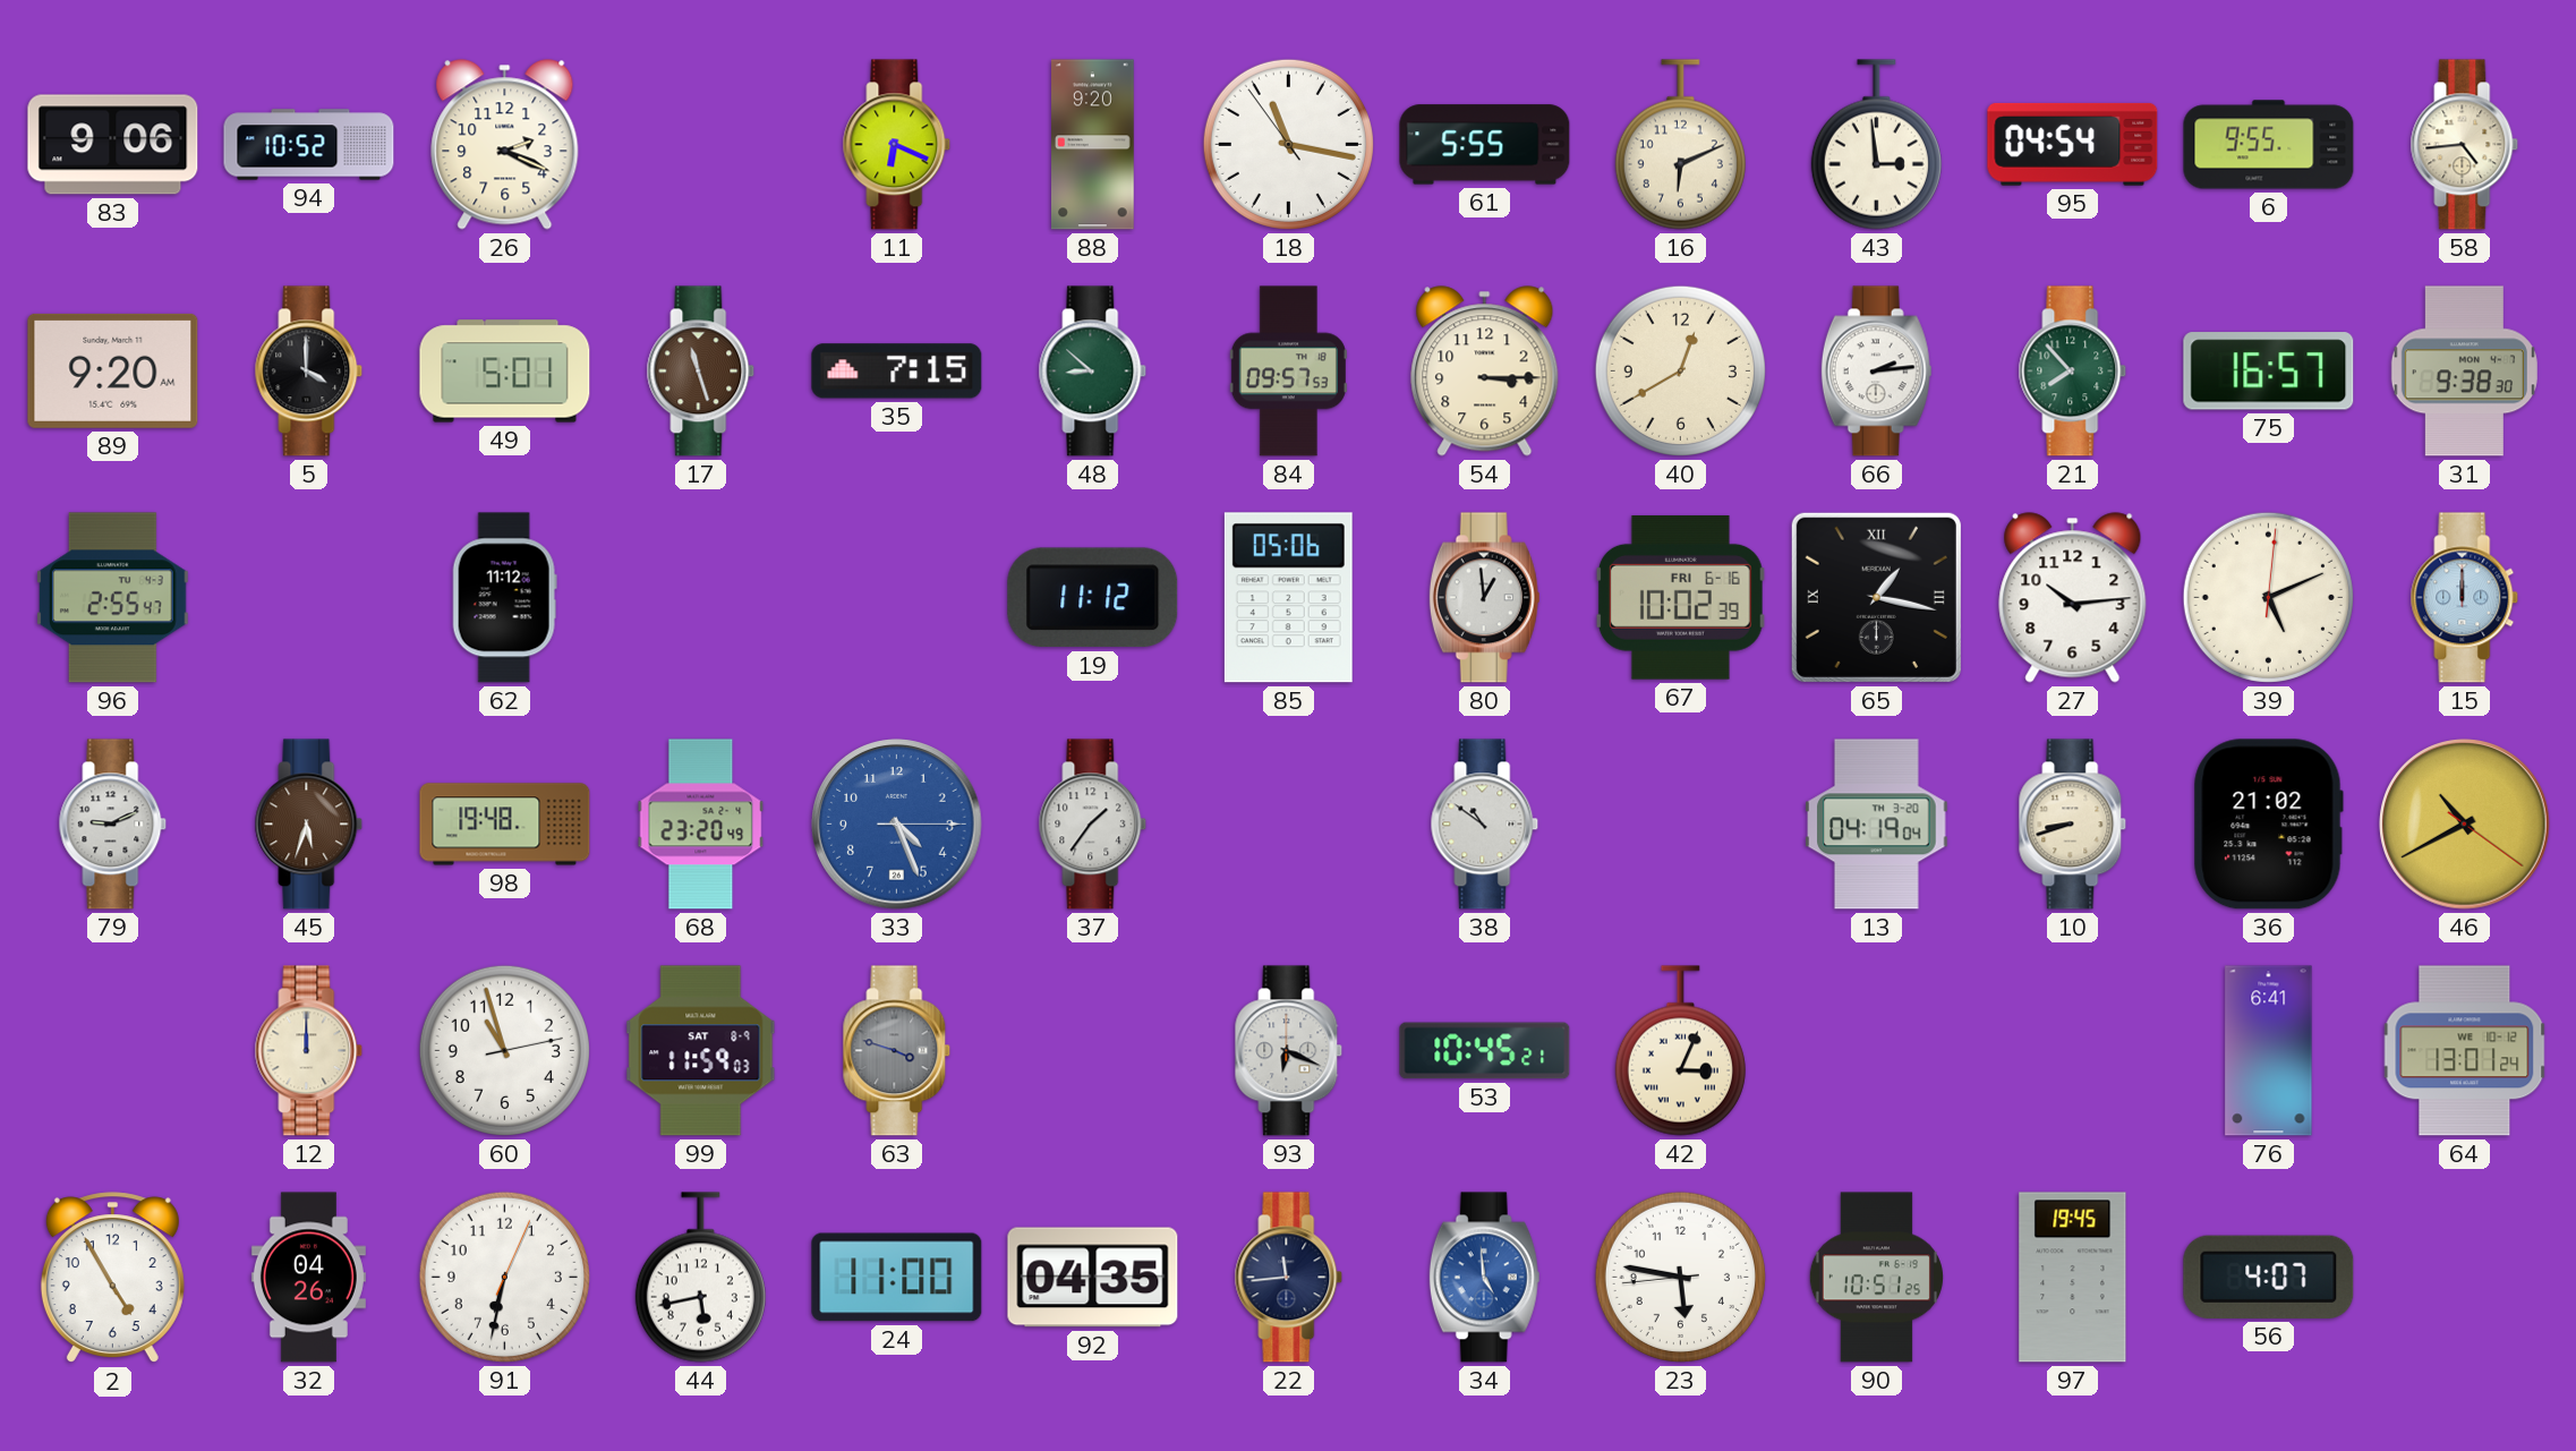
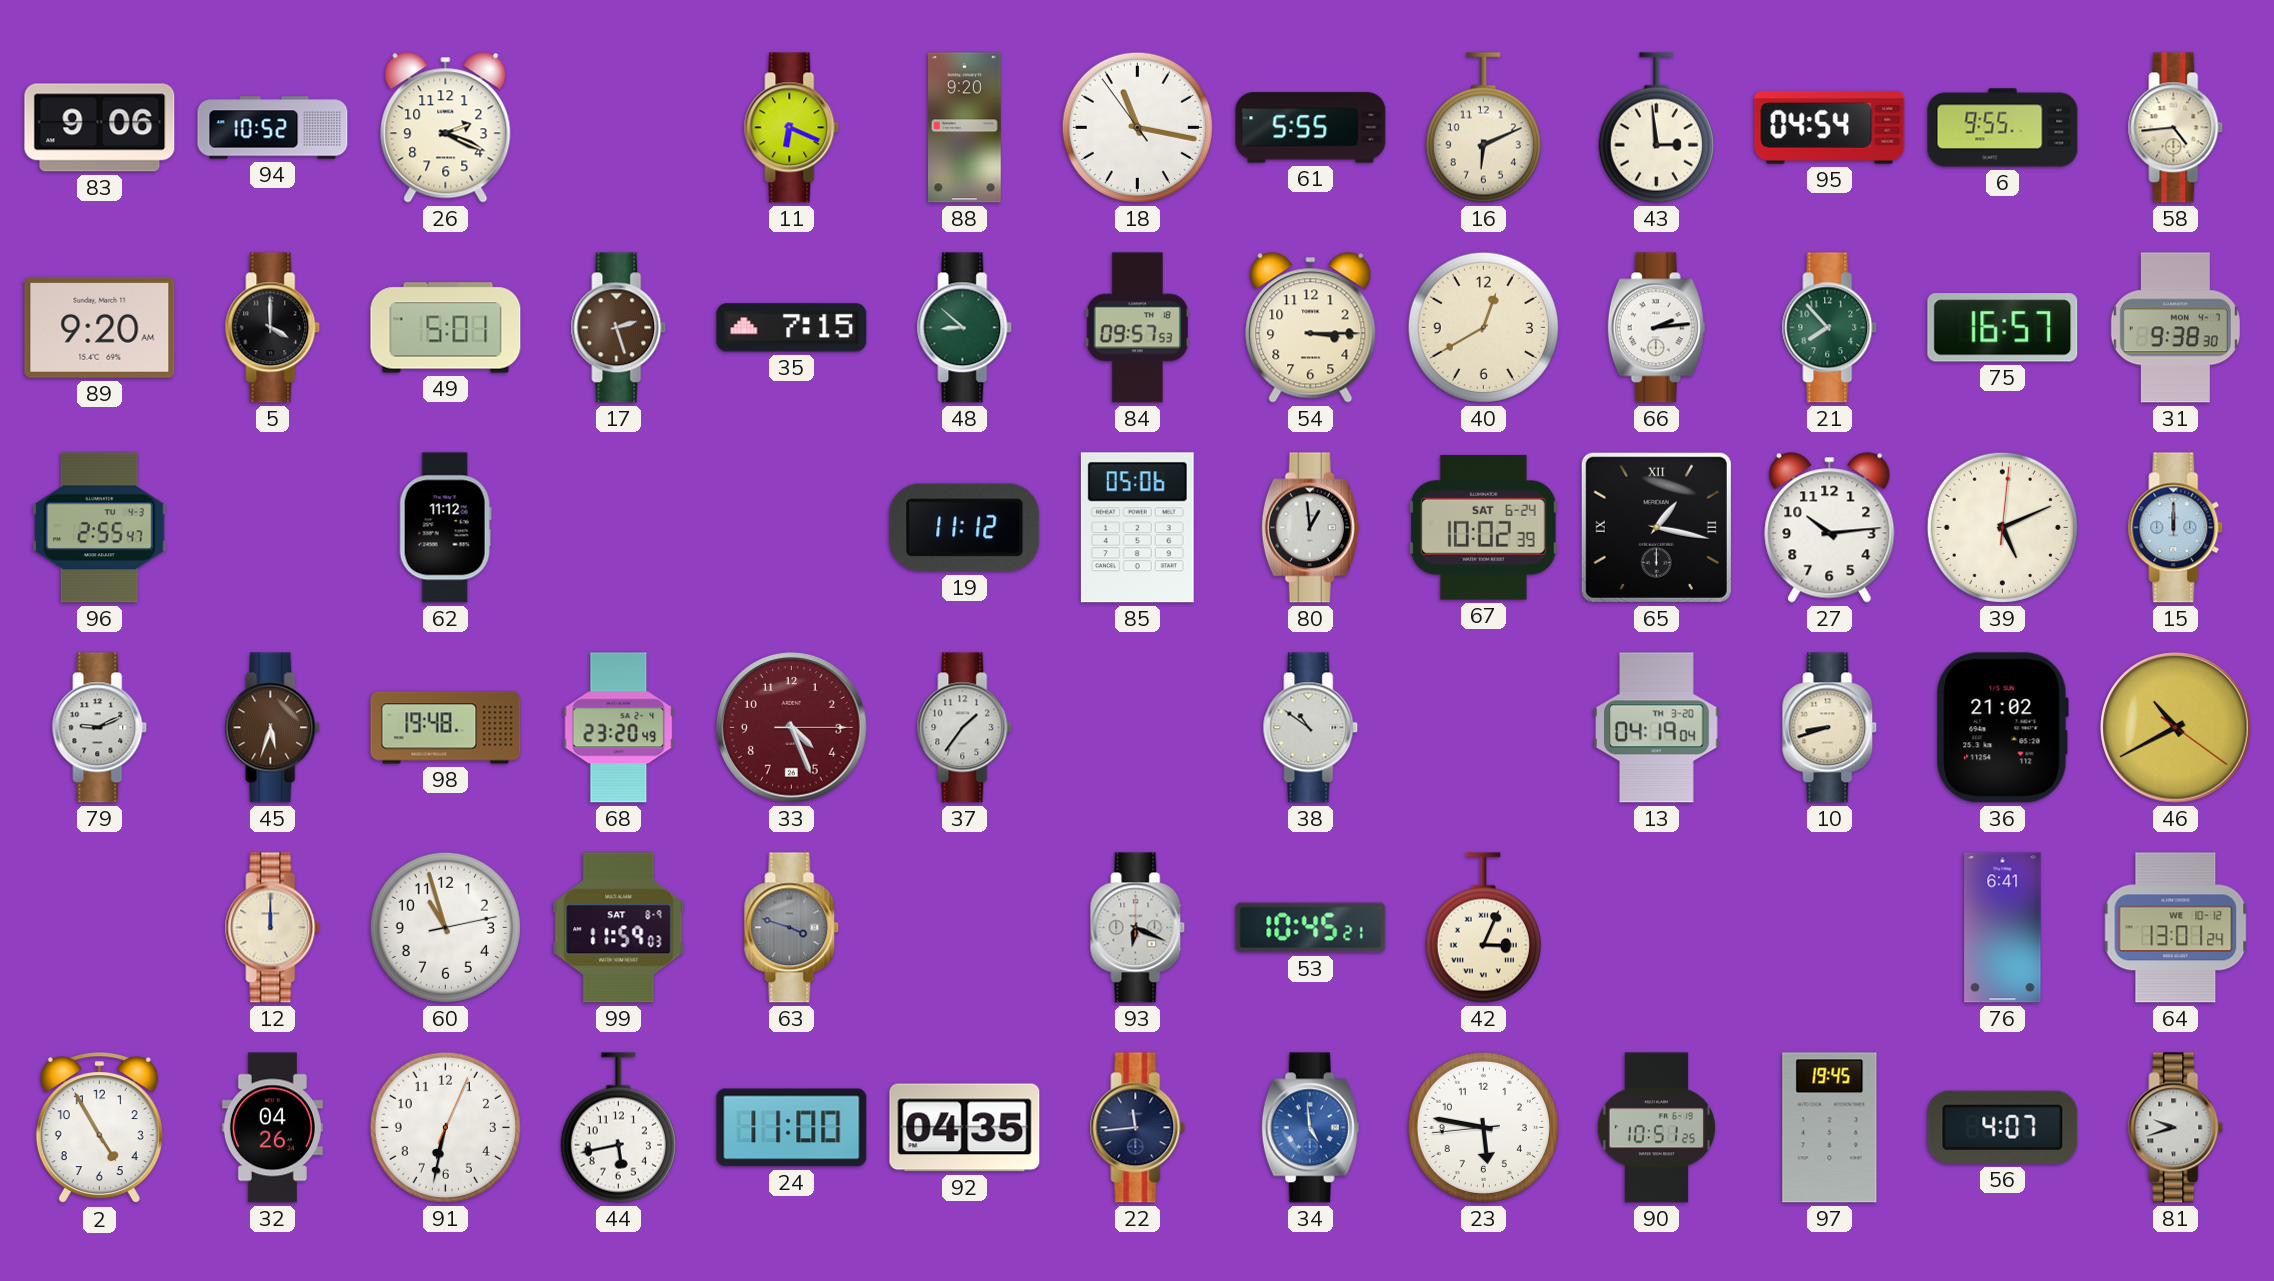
17: 11:27 -> 2:27
67 date: FRI 6-16 -> SAT 6-24
33 dial: blue -> burgundy
81: none -> 9:42
